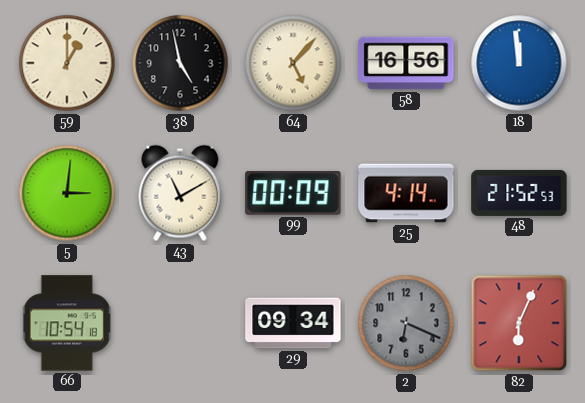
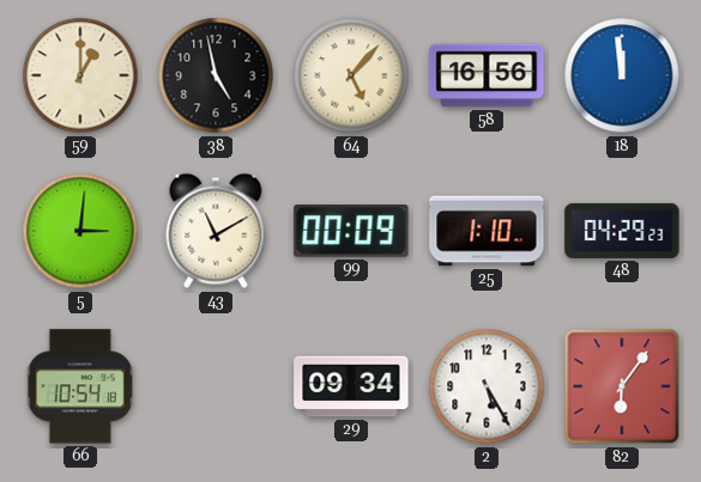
25: 4:14 -> 1:10
48: 21:52 -> 04:29
2: 6:19 -> 5:25
2 dial: grey -> white
82: 6:04 -> 6:06
